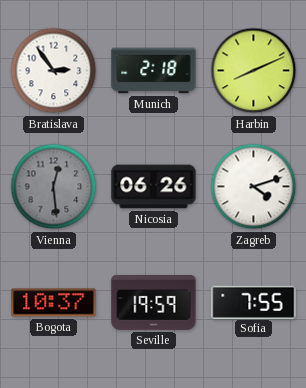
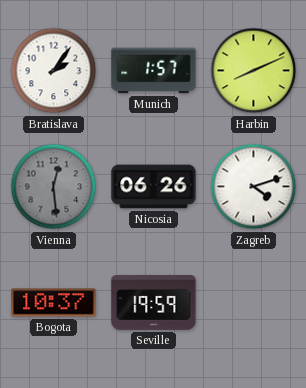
Bratislava: 2:54 -> 2:06
Munich: 2:18 -> 1:57
Sofia: 7:55 -> none
